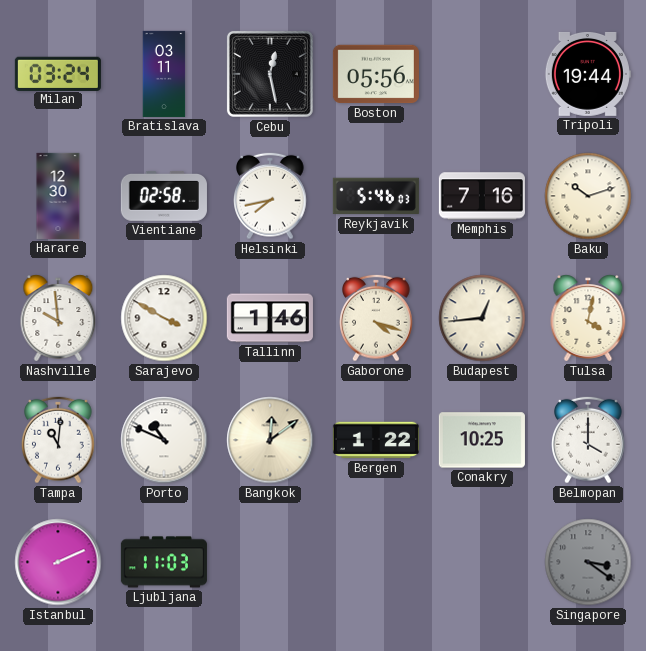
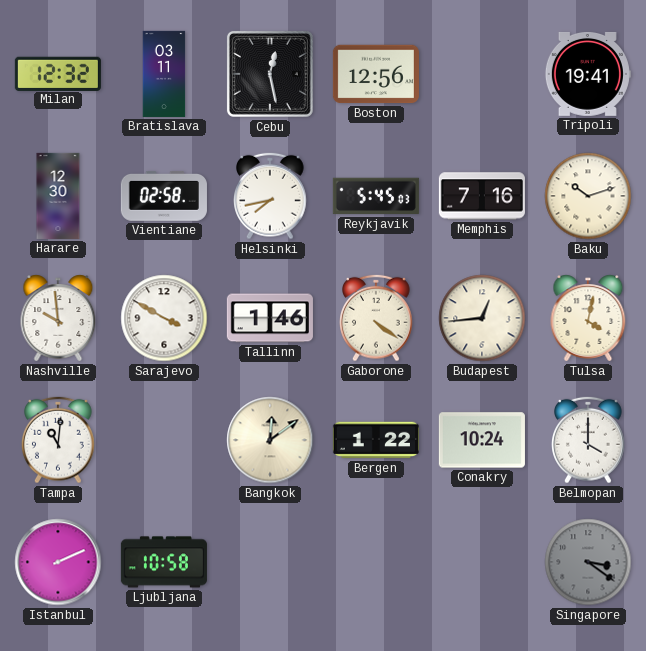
Milan: 03:24 -> 12:32
Boston: 05:56 -> 12:56
Tripoli: 19:44 -> 19:41
Reykjavik: 5:46 -> 5:45
Gaborone: 4:18 -> 4:21
Porto: 10:49 -> none
Conakry: 10:25 -> 10:24
Ljubljana: 11:03 -> 10:58
